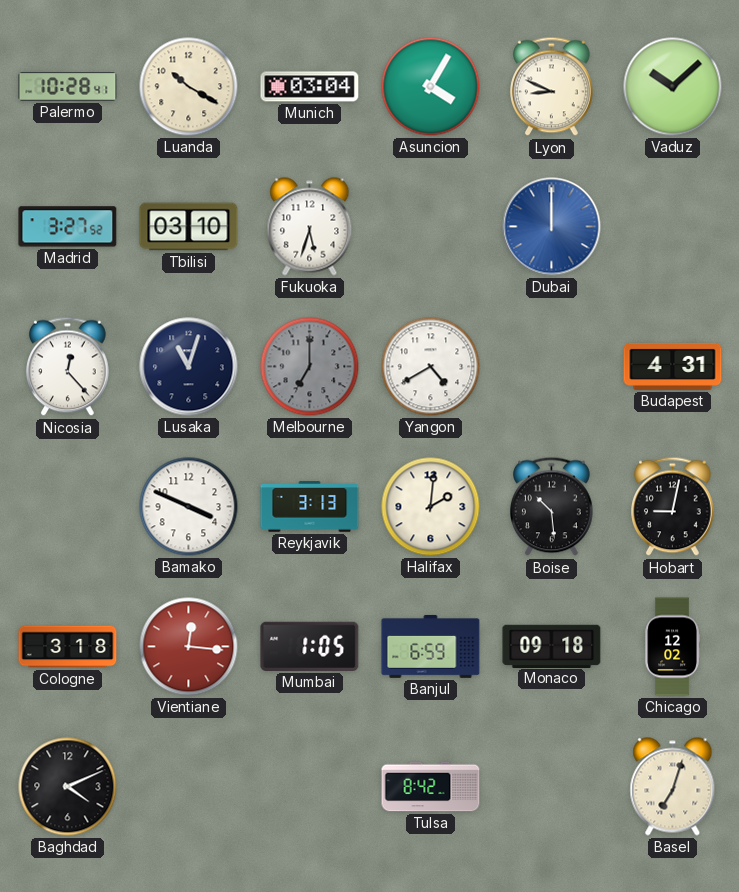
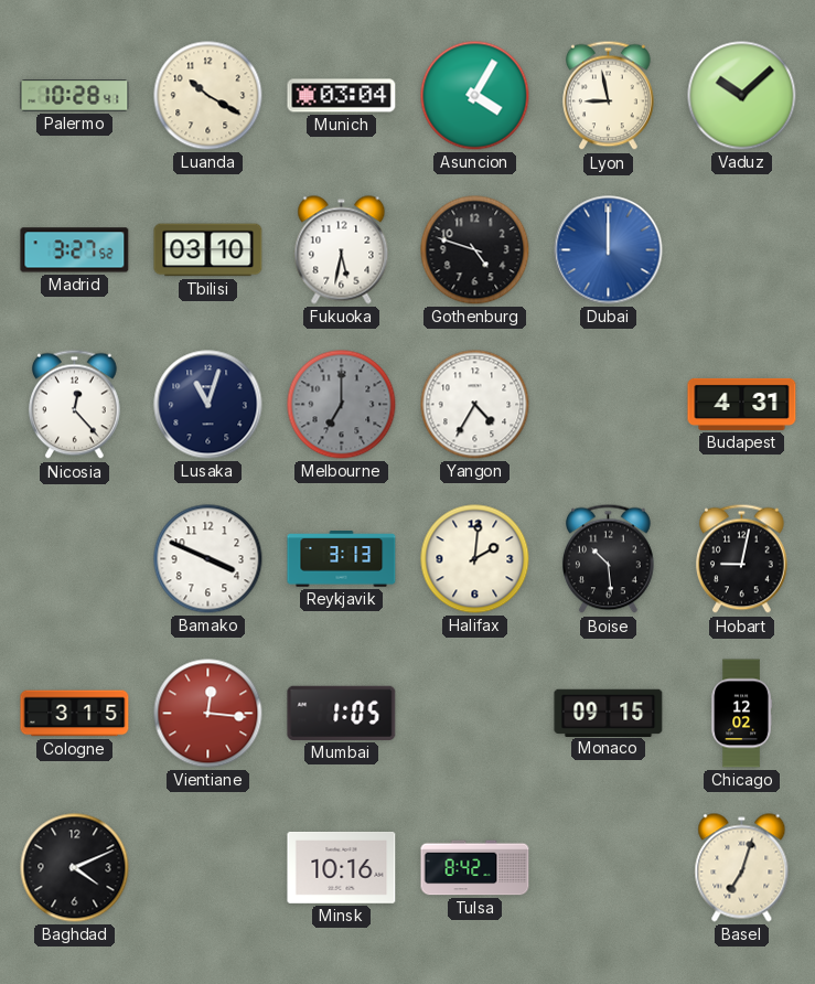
Lyon: 8:49 -> 8:58
Fukuoka: 5:33 -> 5:32
Gothenburg: none -> 4:48
Yangon: 4:40 -> 4:35
Cologne: 3:18 -> 3:15
Banjul: 6:59 -> none
Monaco: 09:18 -> 09:15
Minsk: none -> 10:16
